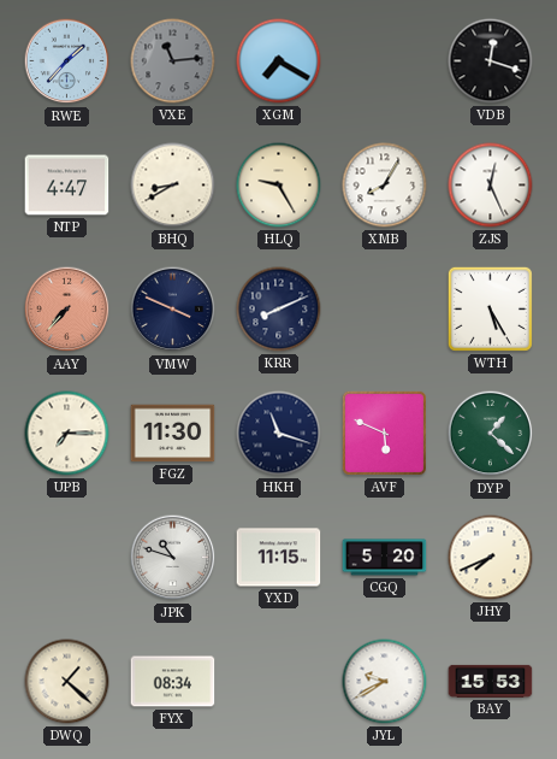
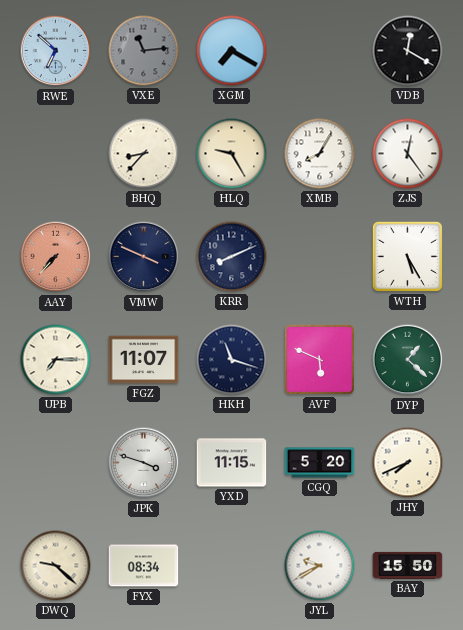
RWE: 1:37 -> 6:52
VDB: 12:18 -> 12:20
NTP: 4:47 -> none
BHQ: 8:40 -> 8:37
ZJS: 12:26 -> 12:24
FGZ: 11:30 -> 11:07
JPK: 10:48 -> 3:48
DWQ: 1:22 -> 9:22
BAY: 15:53 -> 15:50
